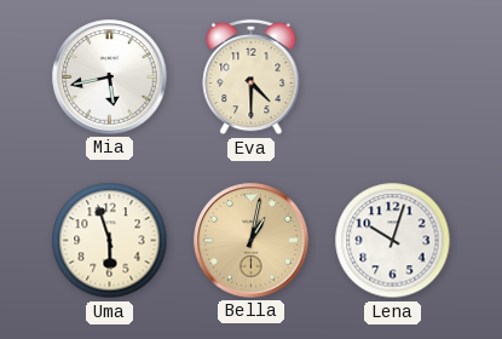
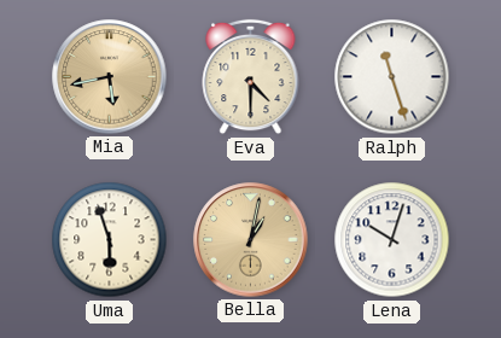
Mia dial: white -> champagne
Ralph: none -> 11:27
